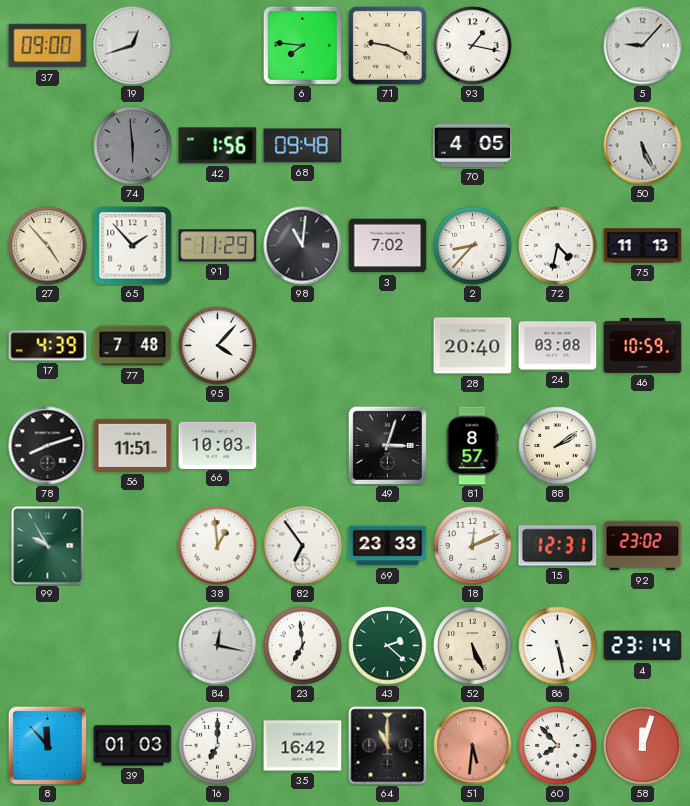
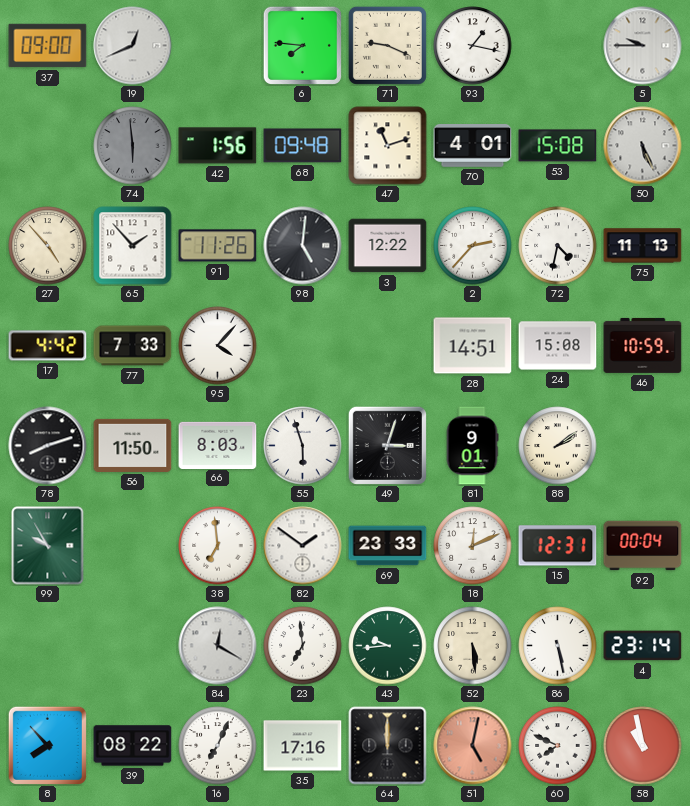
19: 12:42 -> 12:41
5: 9:07 -> 9:45
47: none -> 11:12
70: 4:05 -> 4:01
53: none -> 15:08
91: 11:29 -> 11:26
98: 11:01 -> 5:01
3: 7:02 -> 12:22
2: 8:37 -> 2:37
17: 4:39 -> 4:42
77: 7:48 -> 7:33
28: 20:40 -> 14:51
24: 03:08 -> 15:08
56: 11:51 -> 11:50
66: 10:03 -> 8:03
55: none -> 5:57
81: 8:57 -> 9:01
38: 12:59 -> 6:59
82: 6:54 -> 1:51
92: 23:02 -> 00:04
84: 12:17 -> 12:20
43: 2:22 -> 9:44
52: 5:26 -> 5:29
8: 11:53 -> 7:53
39: 01:03 -> 08:22
16: 7:00 -> 7:04
35: 16:42 -> 17:16
64: 11:00 -> 12:00
51: 5:31 -> 5:02
60: 7:53 -> 7:49
58: 12:03 -> 10:58
